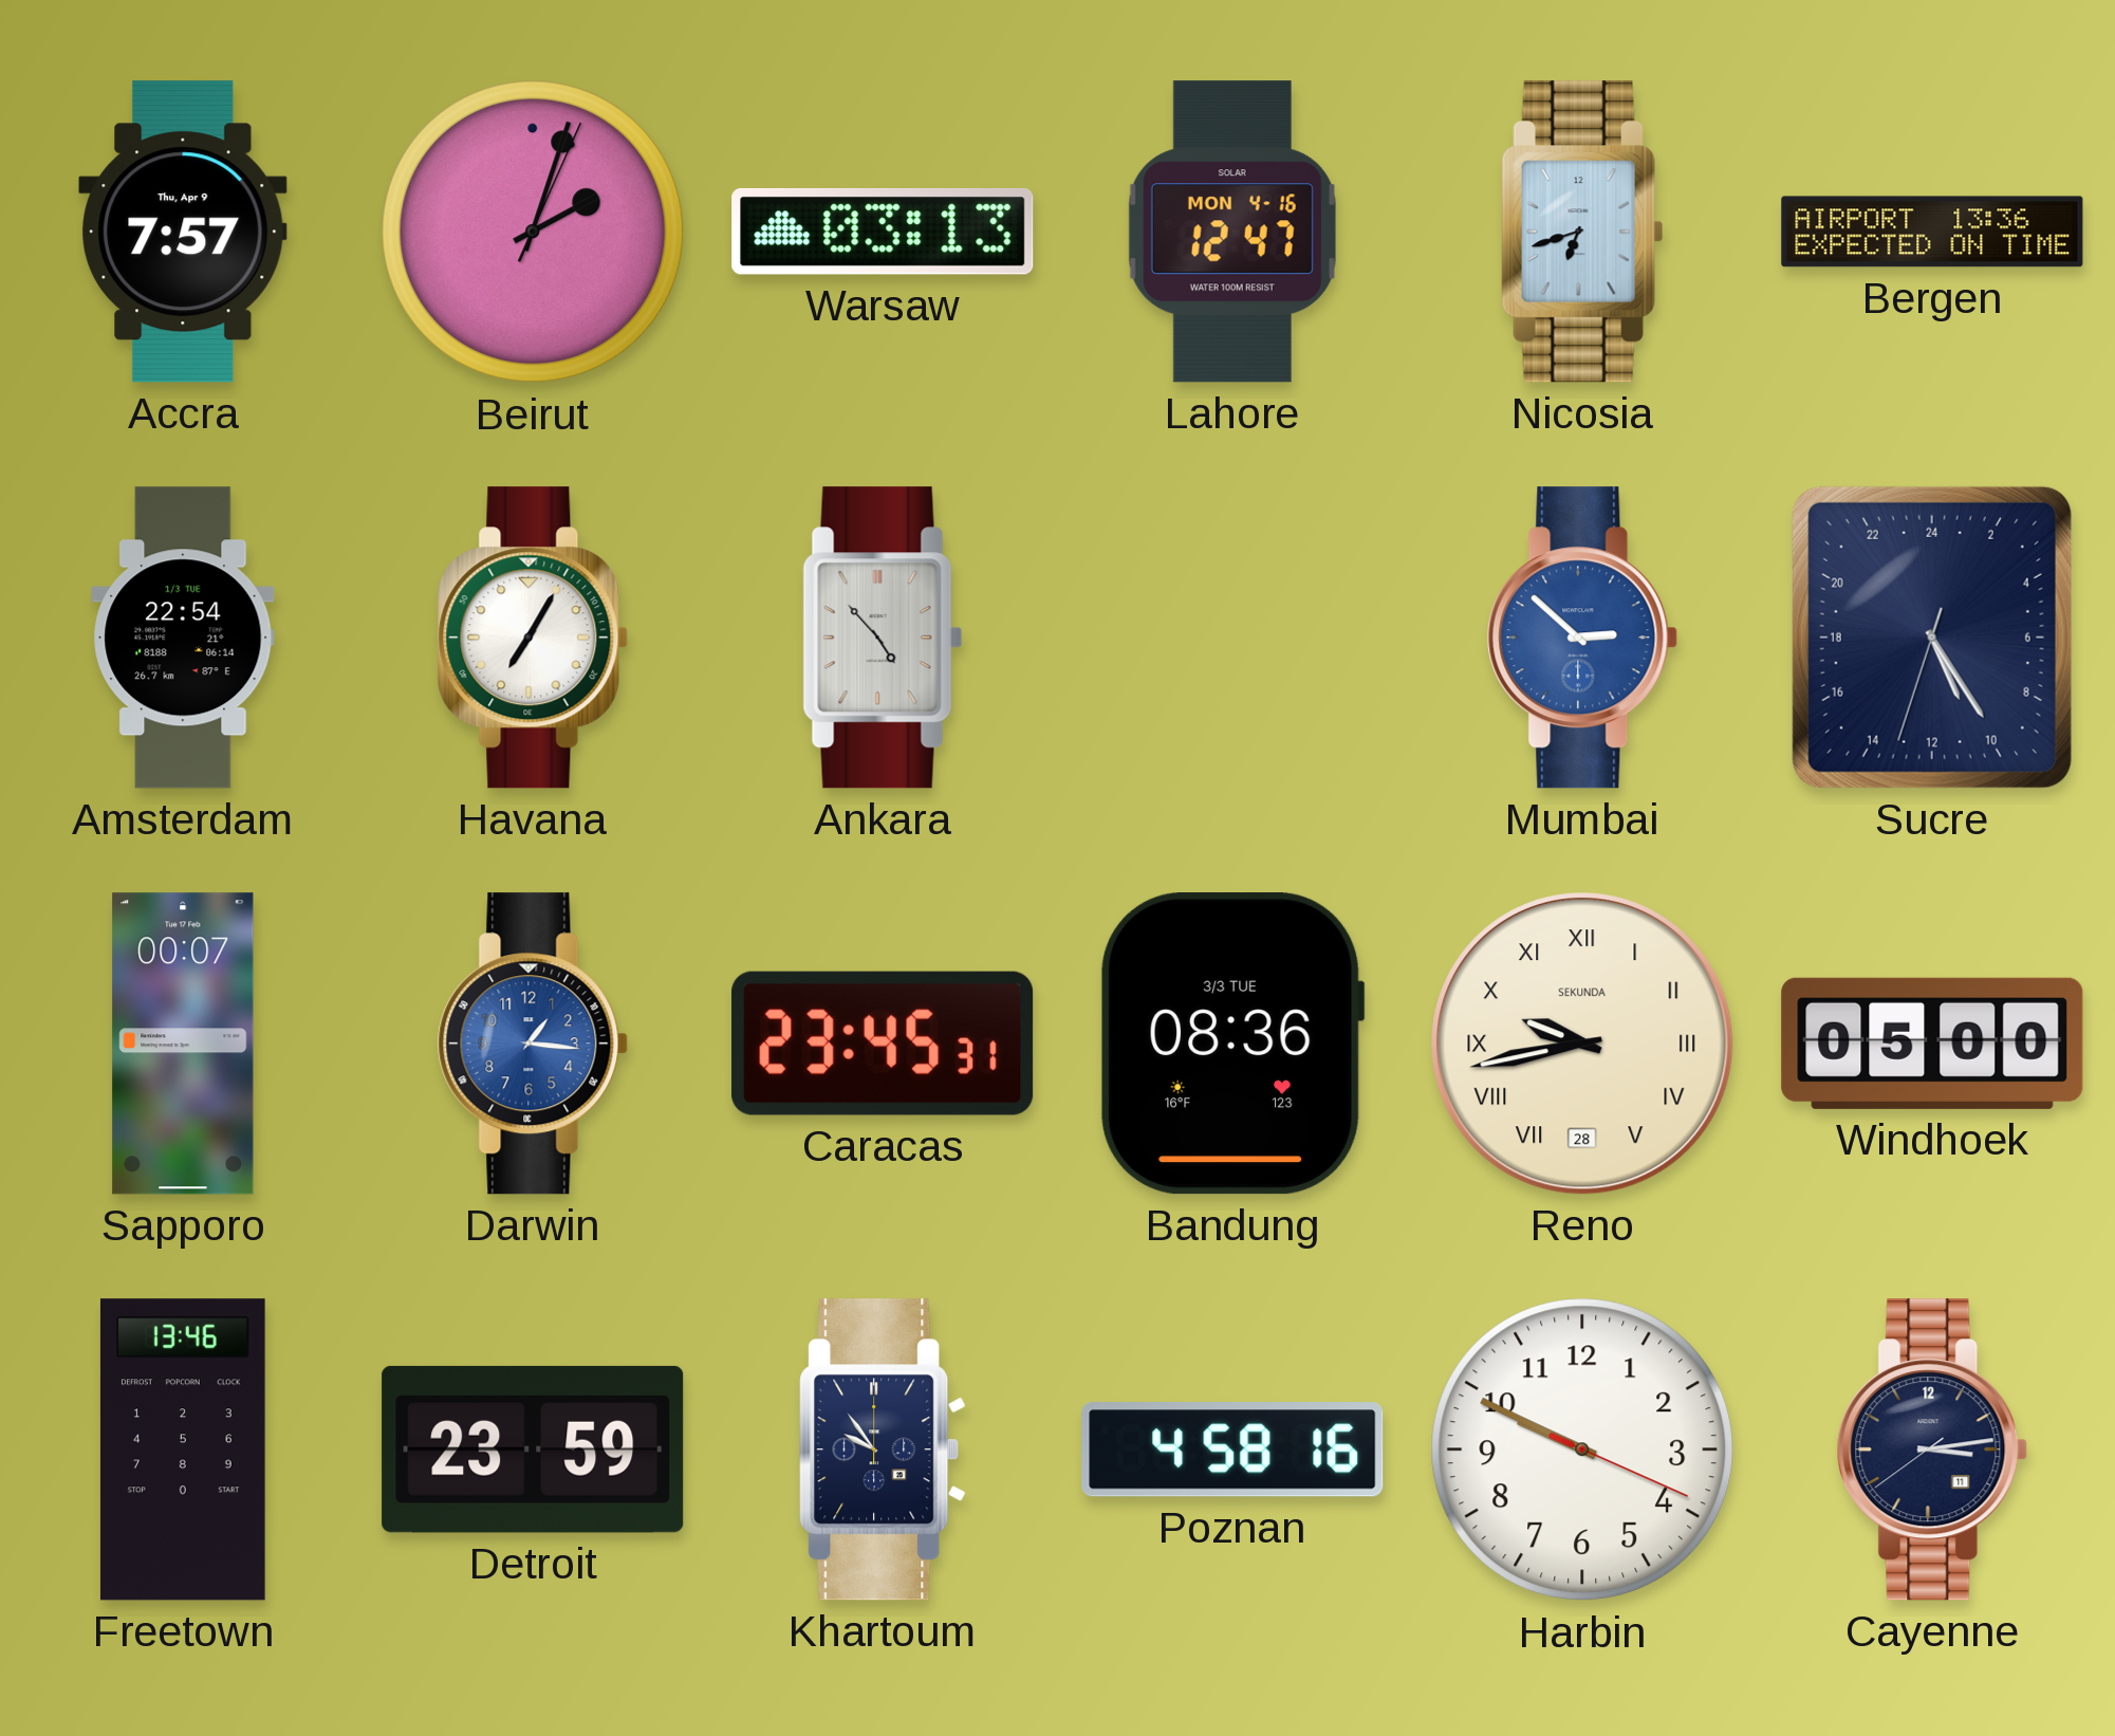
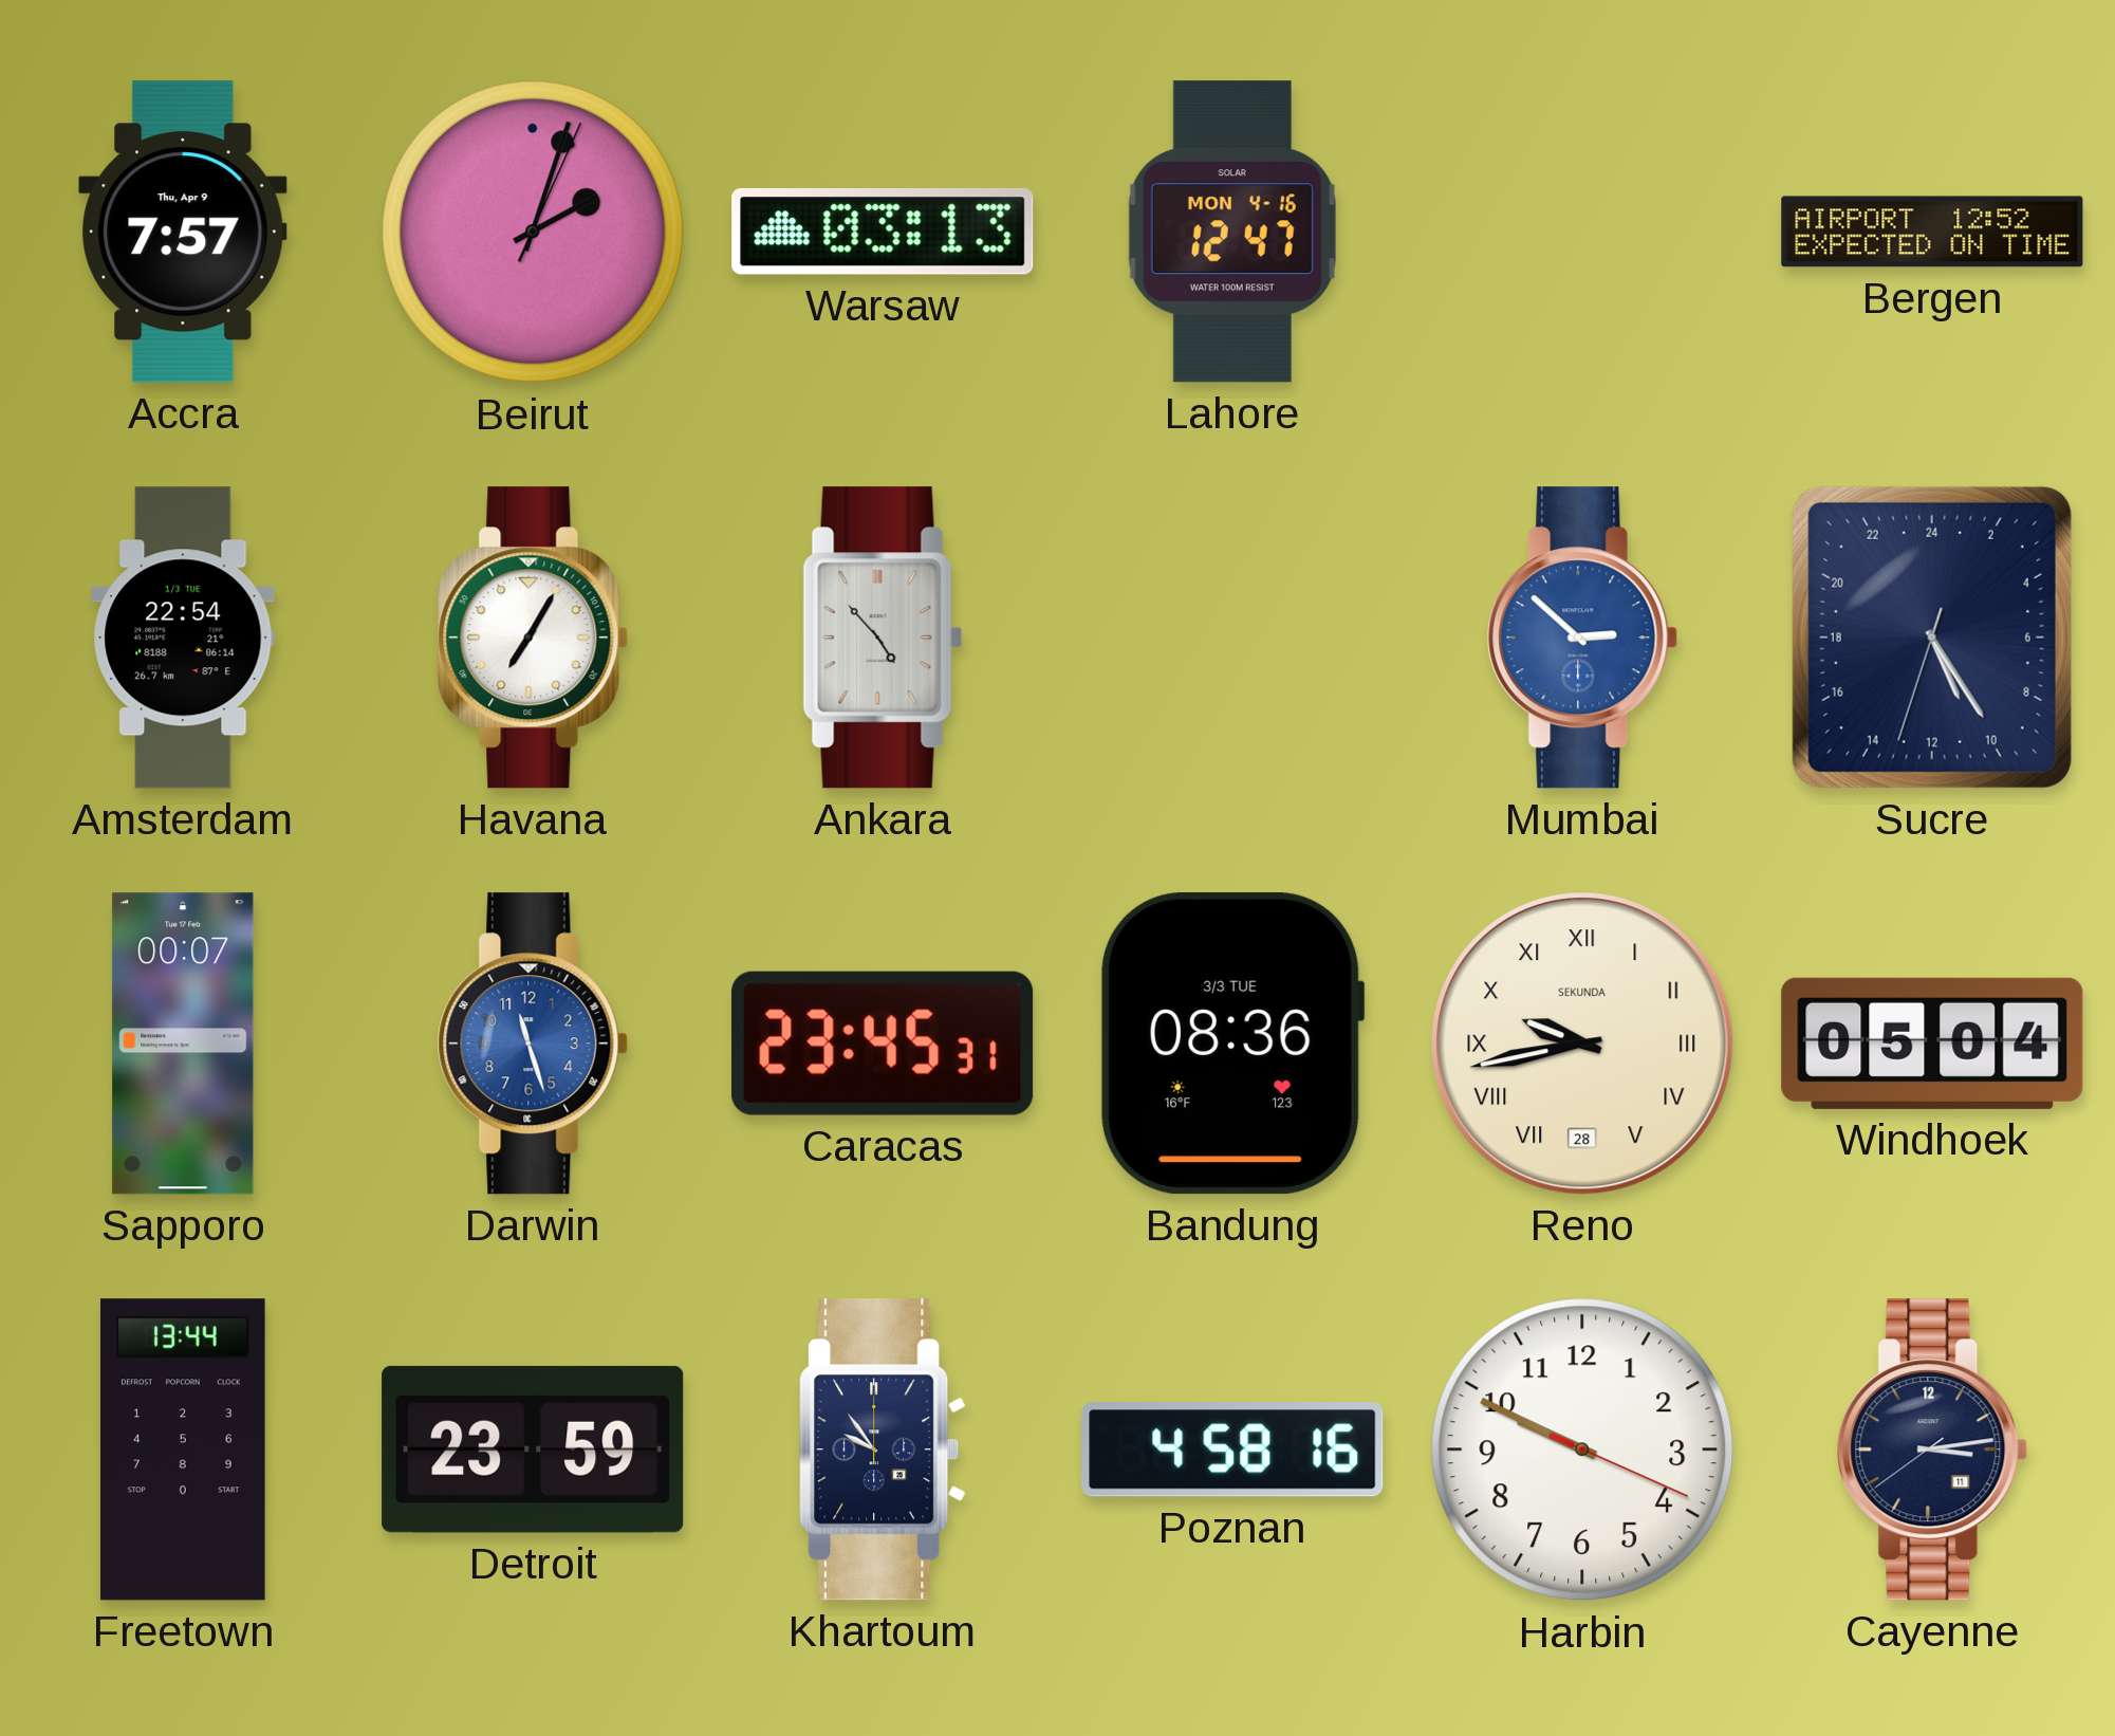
Nicosia: 6:42 -> none
Bergen: 13:36 -> 12:52
Darwin: 1:16 -> 11:27
Windhoek: 05:00 -> 05:04
Freetown: 13:46 -> 13:44
